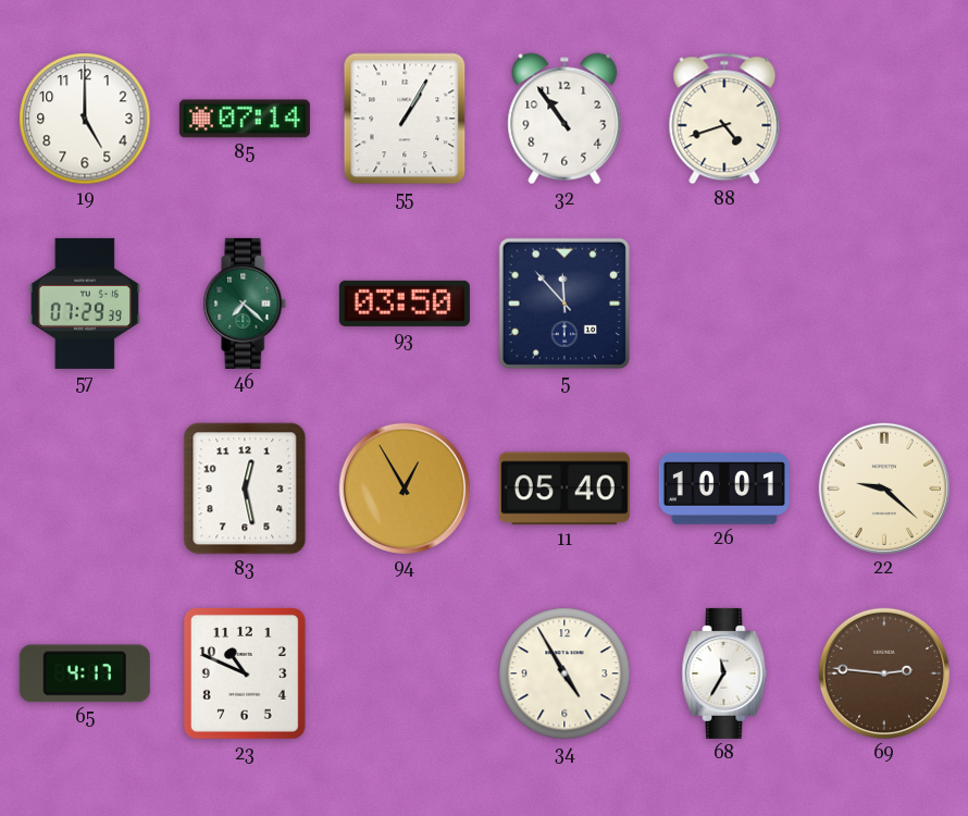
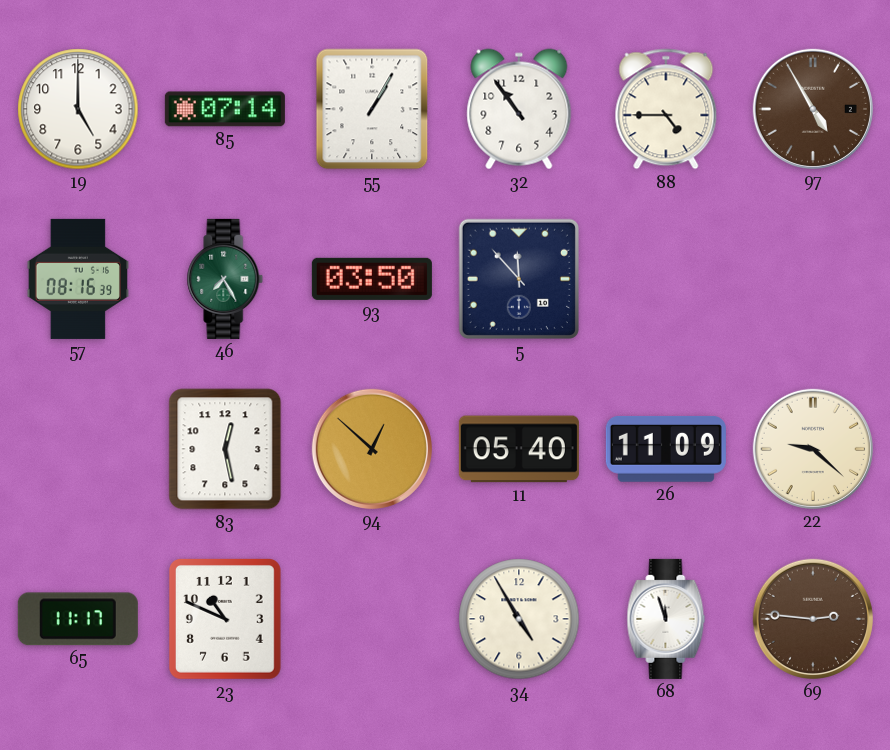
88: 4:42 -> 4:45
97: none -> 4:55
57: 07:29 -> 08:16
46: 7:22 -> 7:25
94: 12:55 -> 12:52
26: 10:01 -> 11:09
65: 4:17 -> 11:17
68: 11:35 -> 11:57
